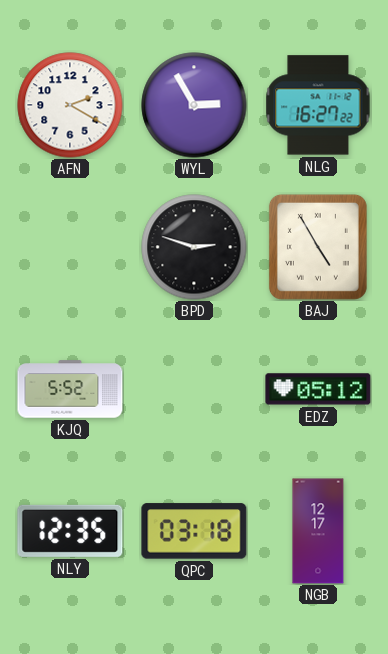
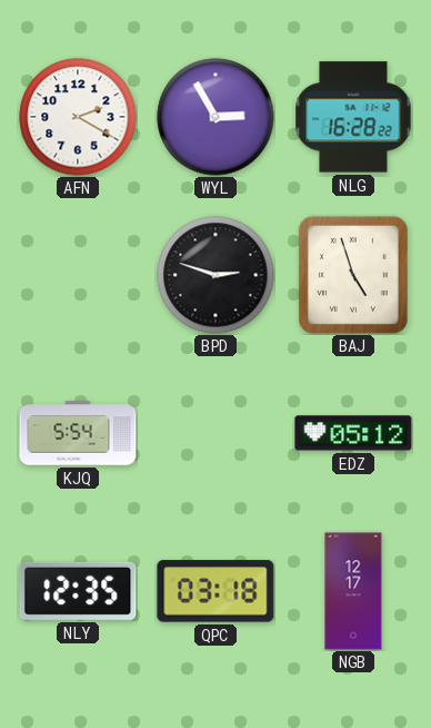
NLG: 16:27 -> 16:28
BAJ: 4:55 -> 4:57
KJQ: 5:52 -> 5:54
